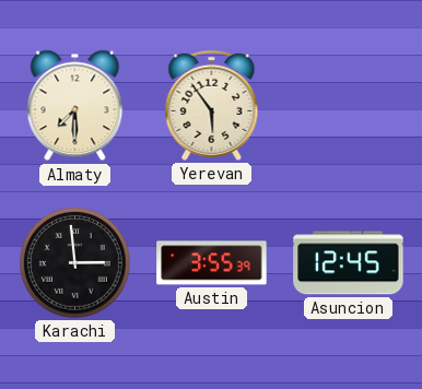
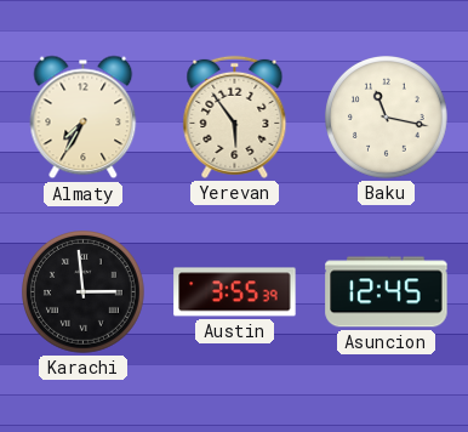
Almaty: 7:30 -> 7:35
Baku: none -> 11:17
